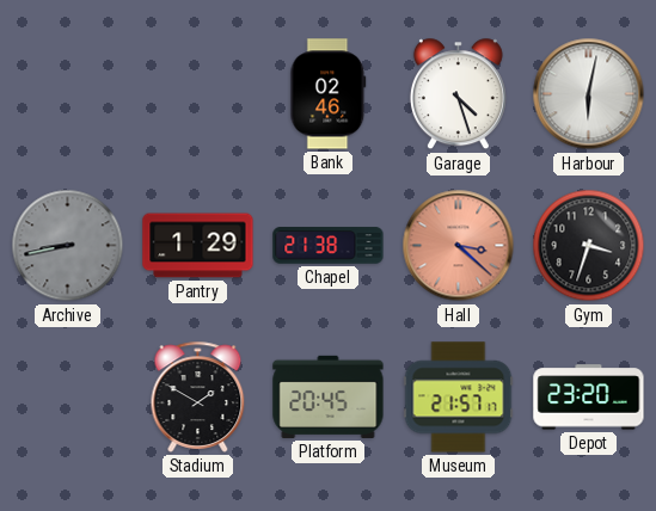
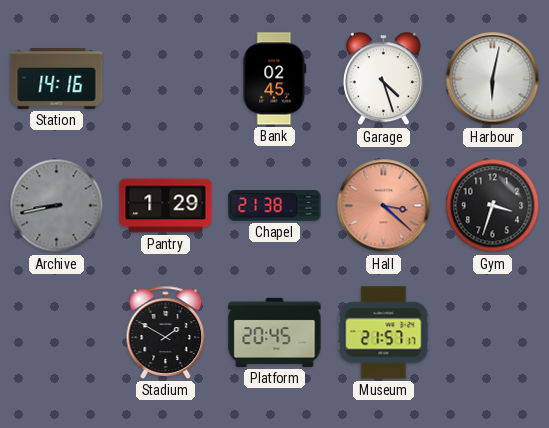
Station: none -> 14:16
Bank: 02:46 -> 02:45
Depot: 23:20 -> none
